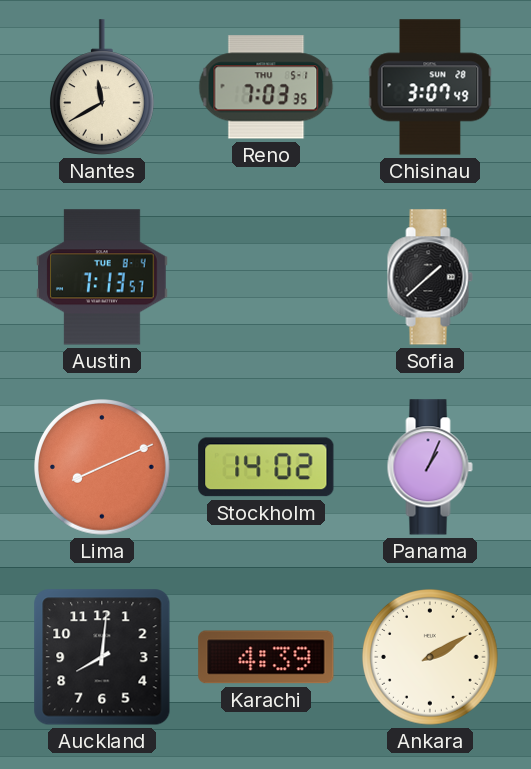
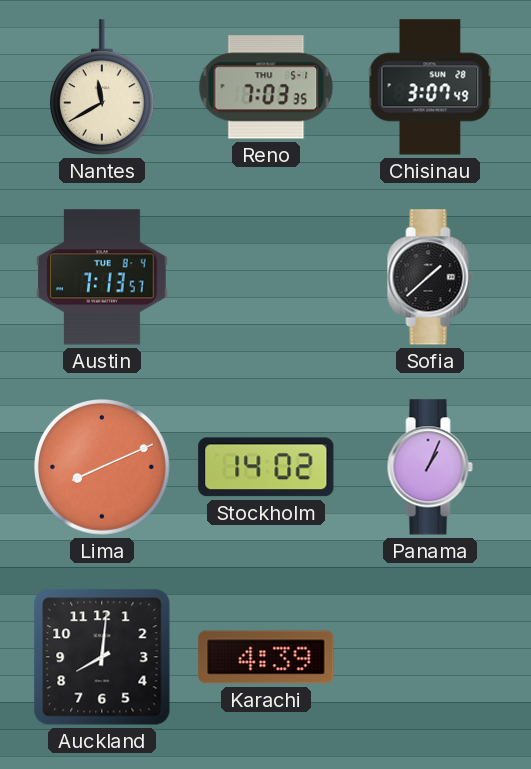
Ankara: 2:10 -> none
